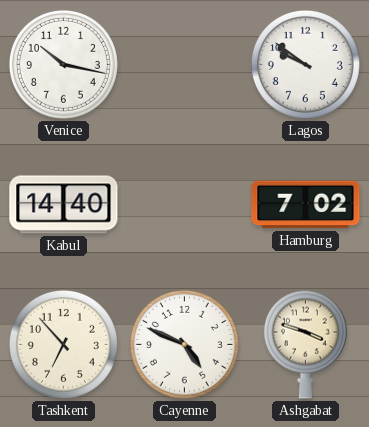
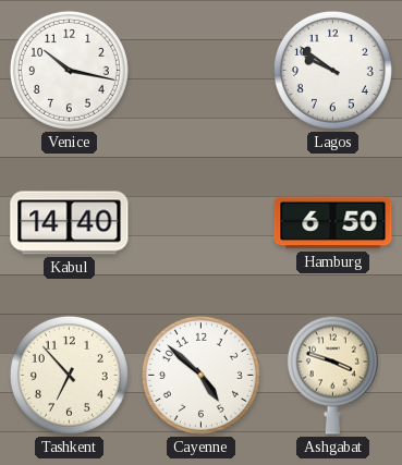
Hamburg: 7:02 -> 6:50
Cayenne: 4:49 -> 4:52
